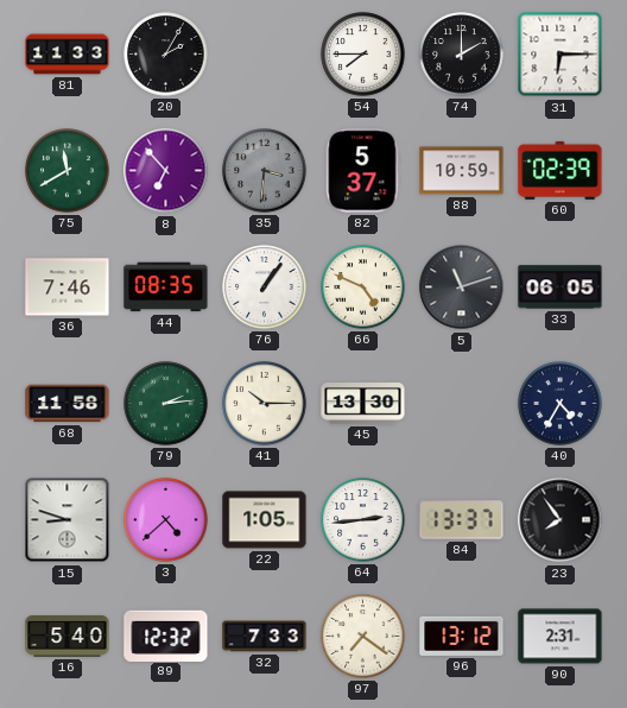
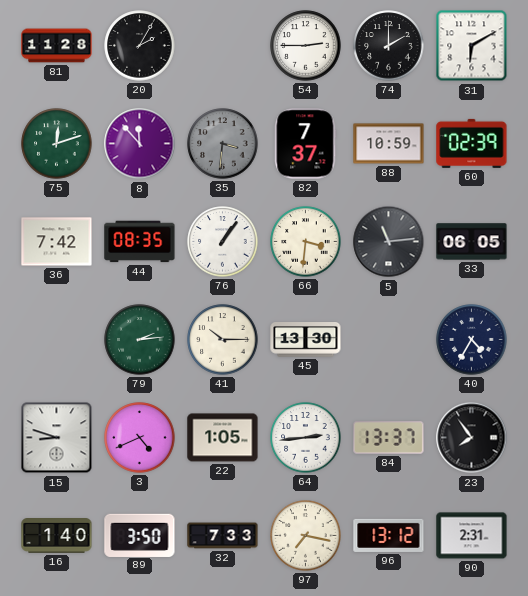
81: 11:33 -> 11:28
54: 7:45 -> 2:45
31: 6:15 -> 6:10
75: 11:40 -> 12:12
8: 6:53 -> 11:53
82: 5:37 -> 7:37
36: 7:46 -> 7:42
66: 4:49 -> 3:31
5: 11:12 -> 11:14
68: 11:58 -> none
3: 4:38 -> 4:41
16: 5:40 -> 1:40
89: 12:32 -> 3:50
97: 7:21 -> 7:17
